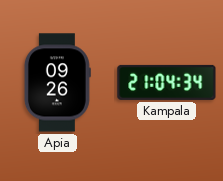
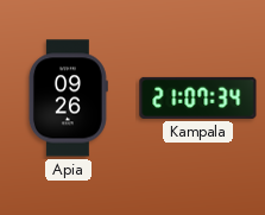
Kampala: 21:04 -> 21:07
